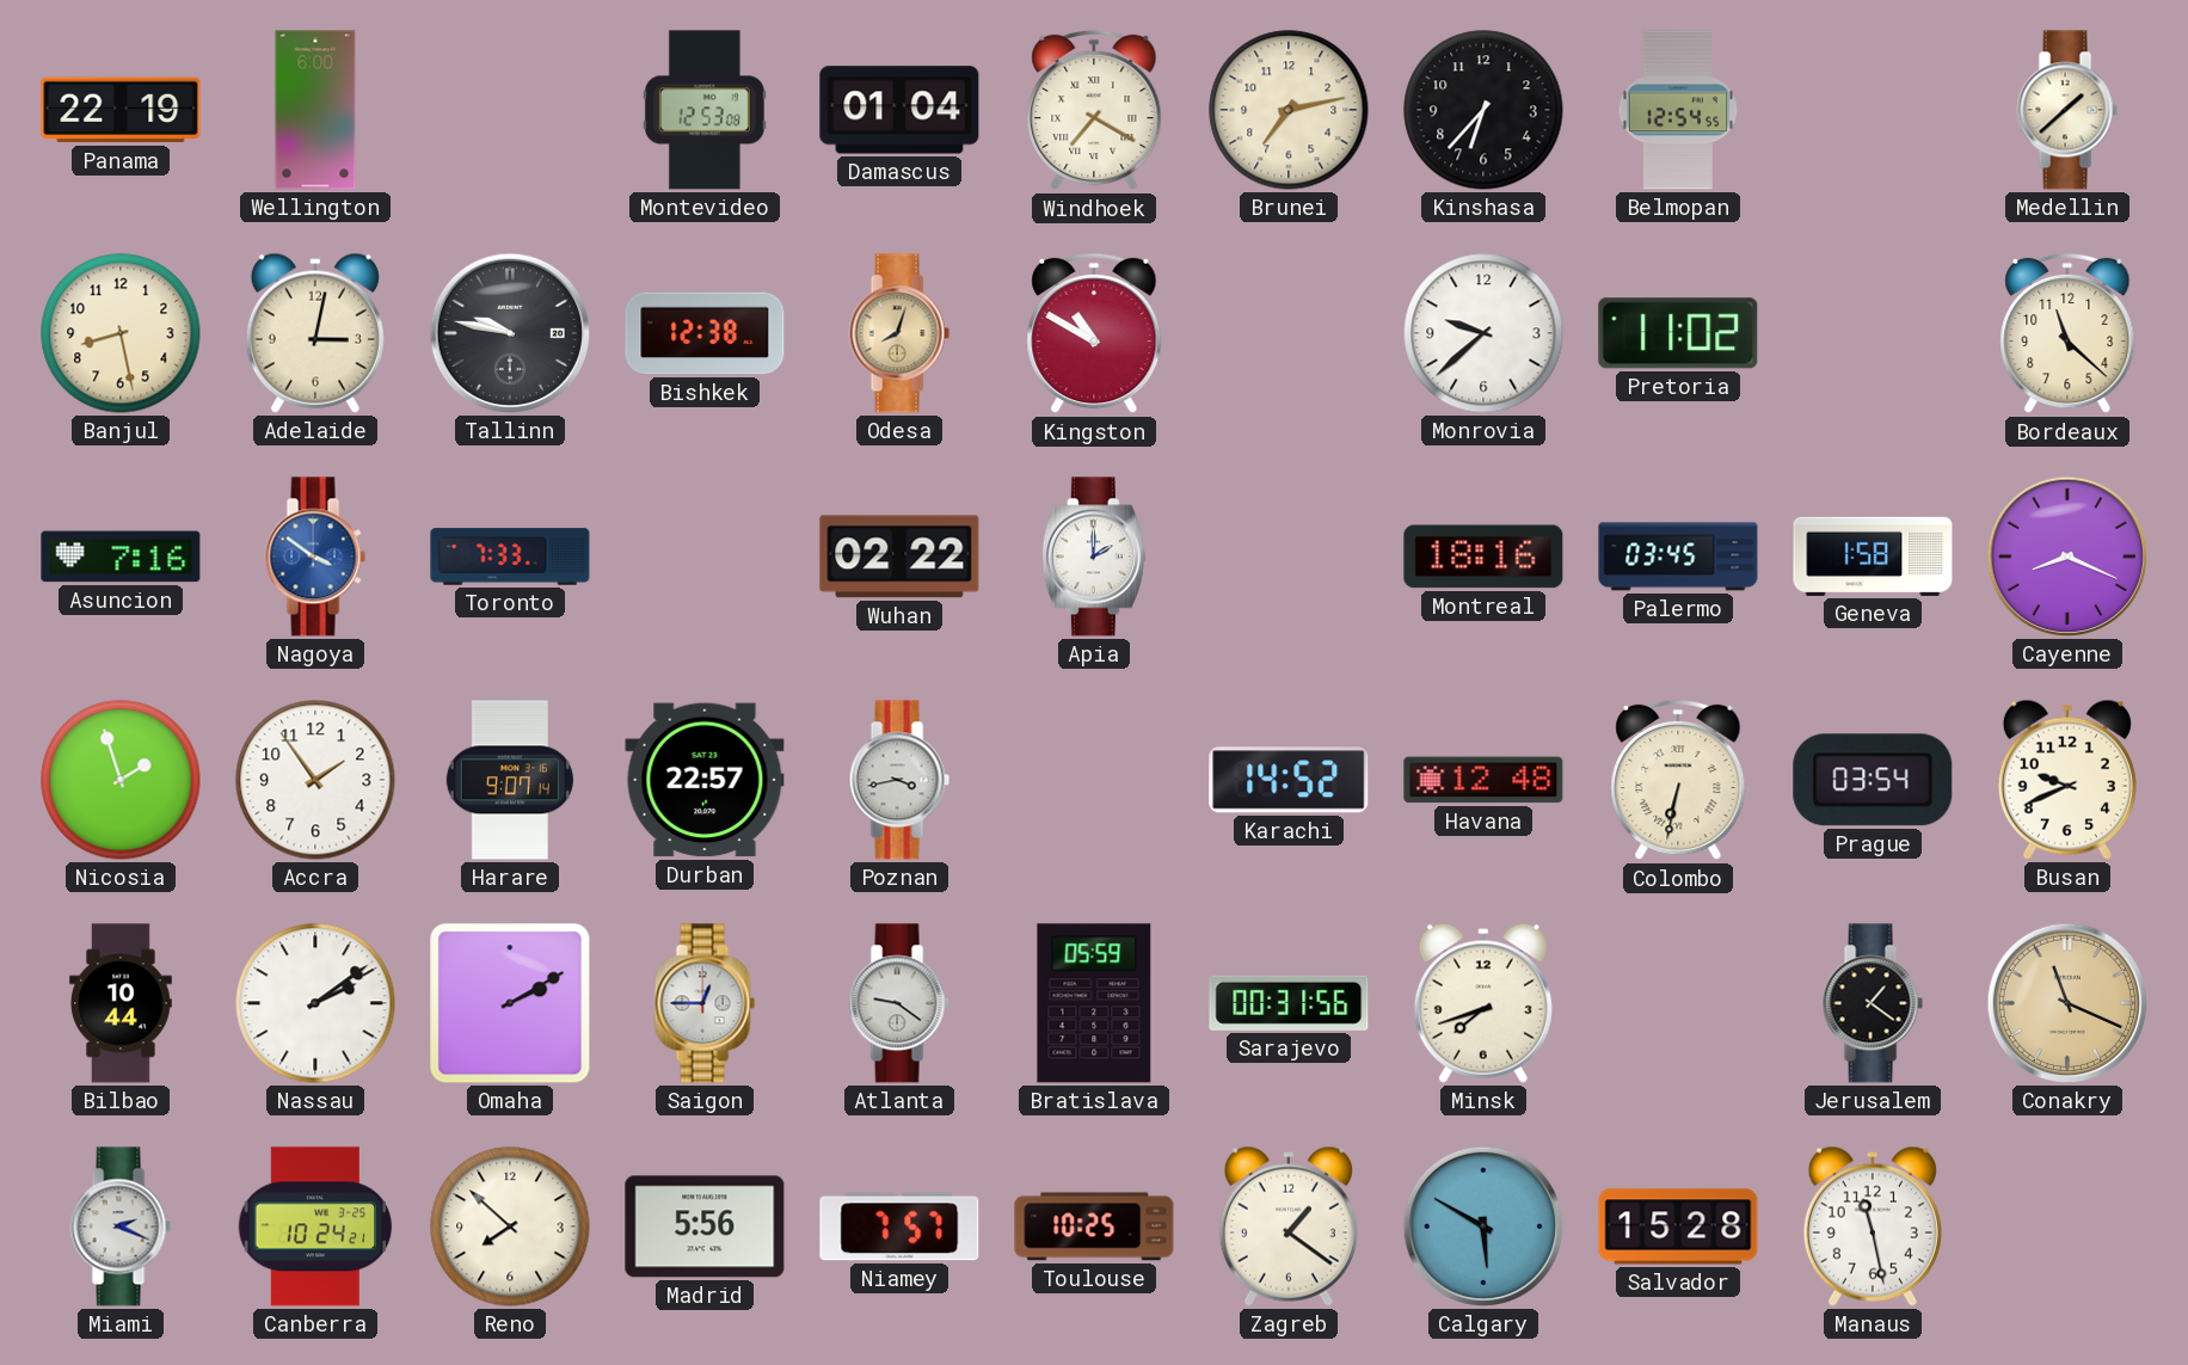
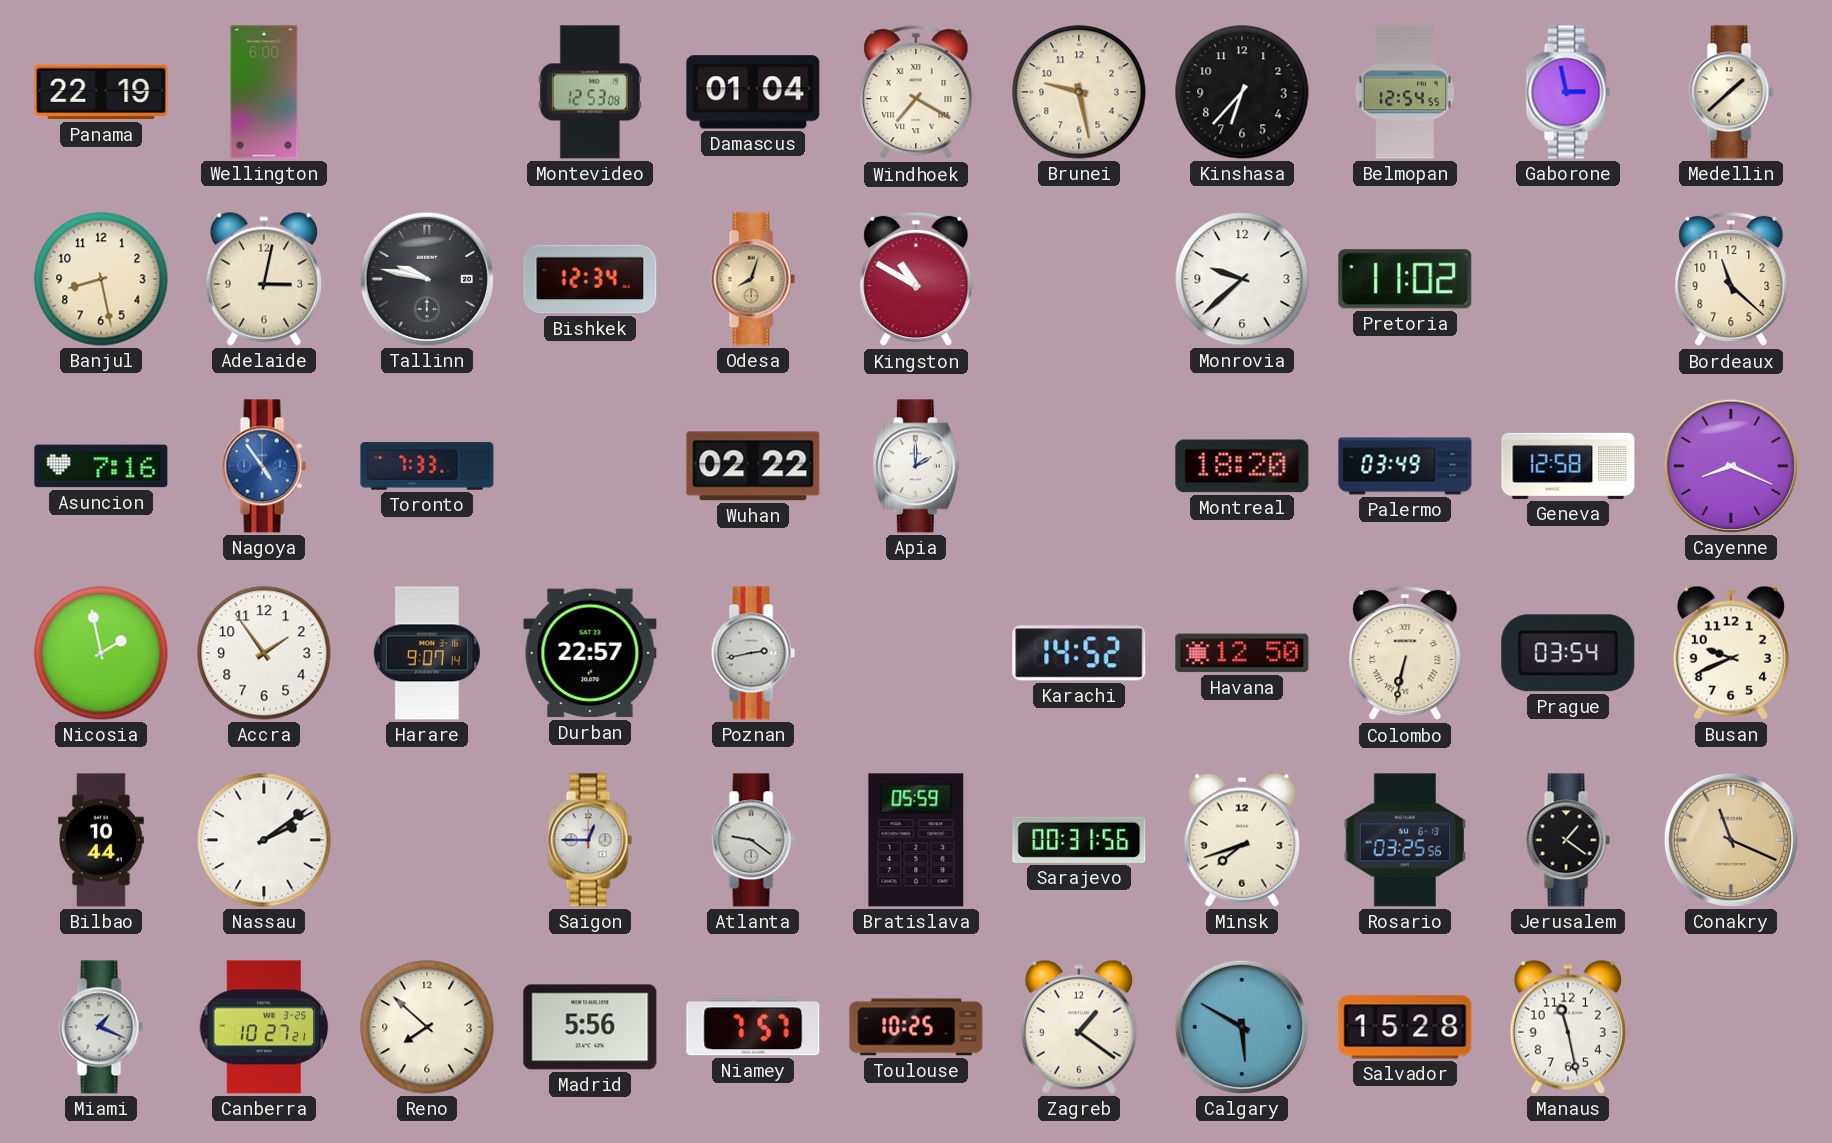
Brunei: 7:13 -> 9:28
Gaborone: none -> 2:58
Bishkek: 12:38 -> 12:34
Nagoya: 3:51 -> 4:54
Montreal: 18:16 -> 18:20
Palermo: 03:45 -> 03:49
Geneva: 1:58 -> 12:58
Nicosia: 1:57 -> 1:58
Poznan: 3:43 -> 2:43
Havana: 12:48 -> 12:50
Omaha: 2:10 -> none
Rosario: none -> 03:25
Miami: 2:19 -> 1:19
Canberra: 10:24 -> 10:27
